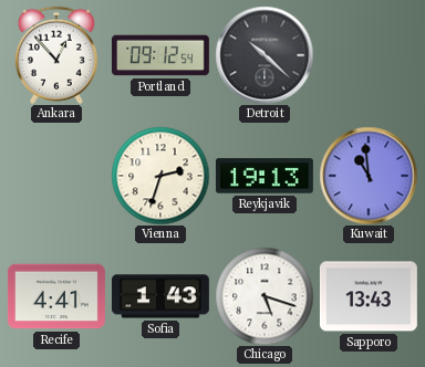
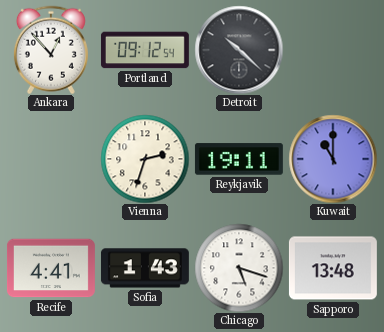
Reykjavik: 19:13 -> 19:11
Kuwait: 10:59 -> 11:00
Sapporo: 13:43 -> 13:48
